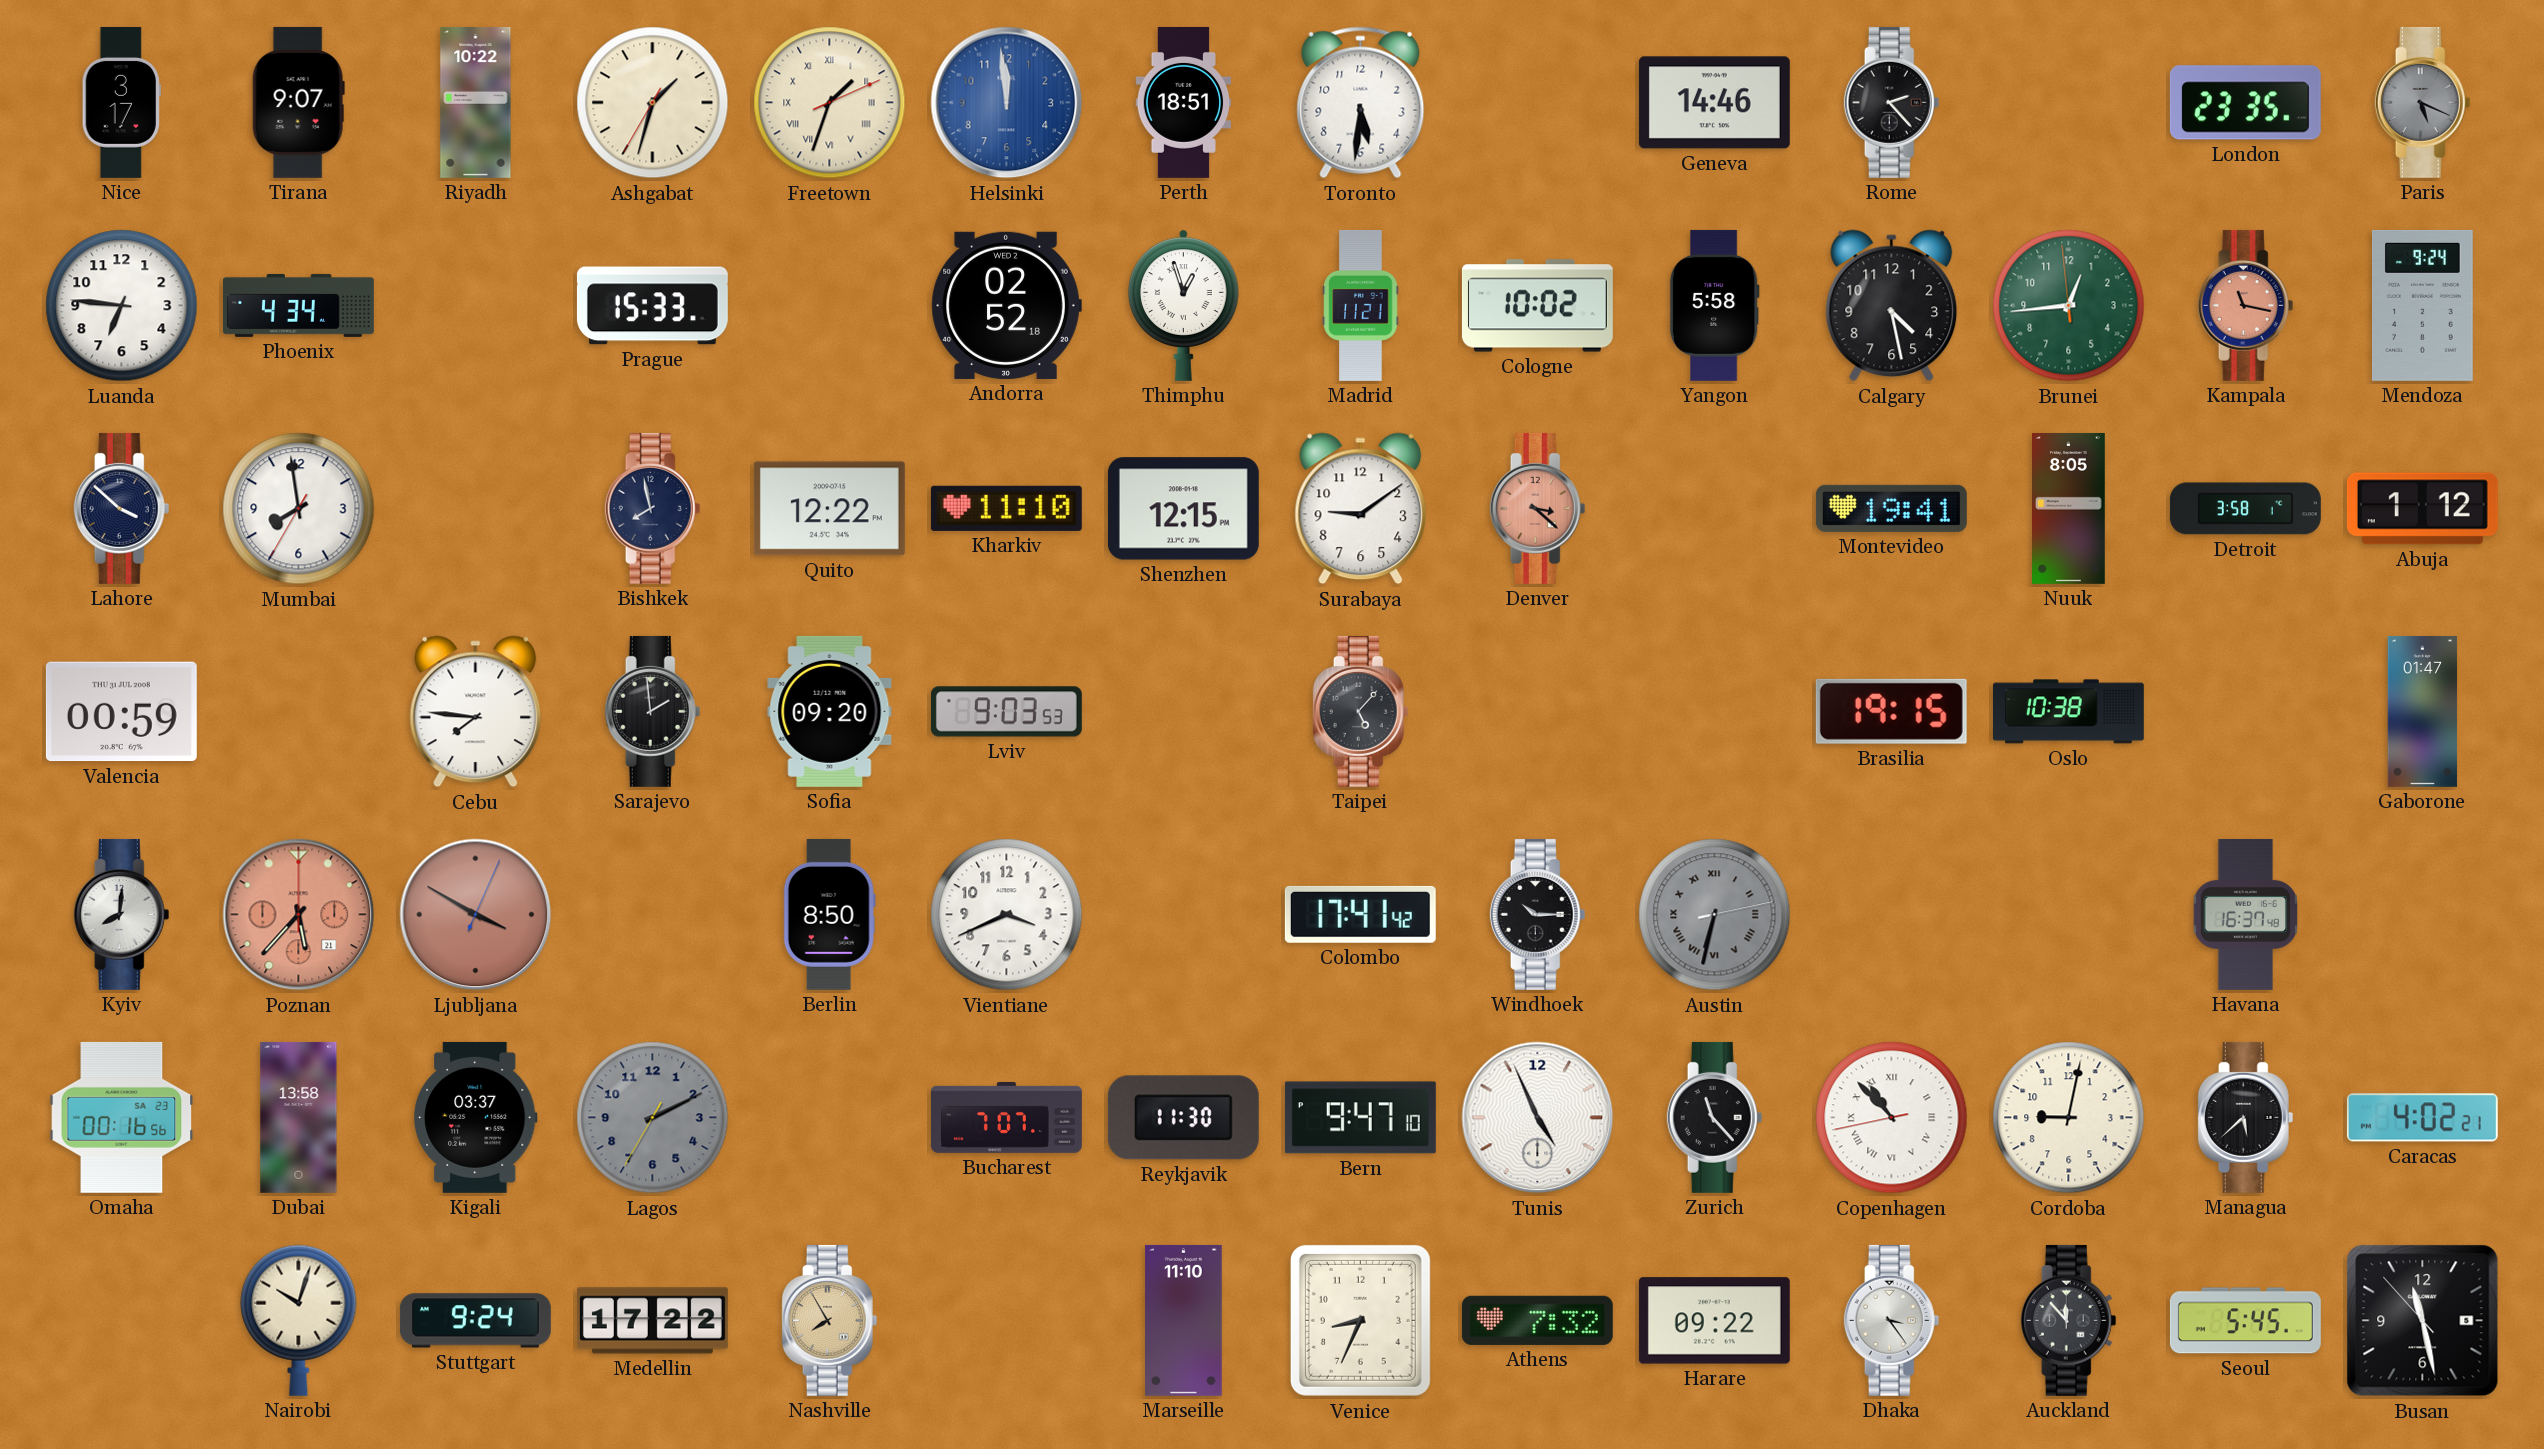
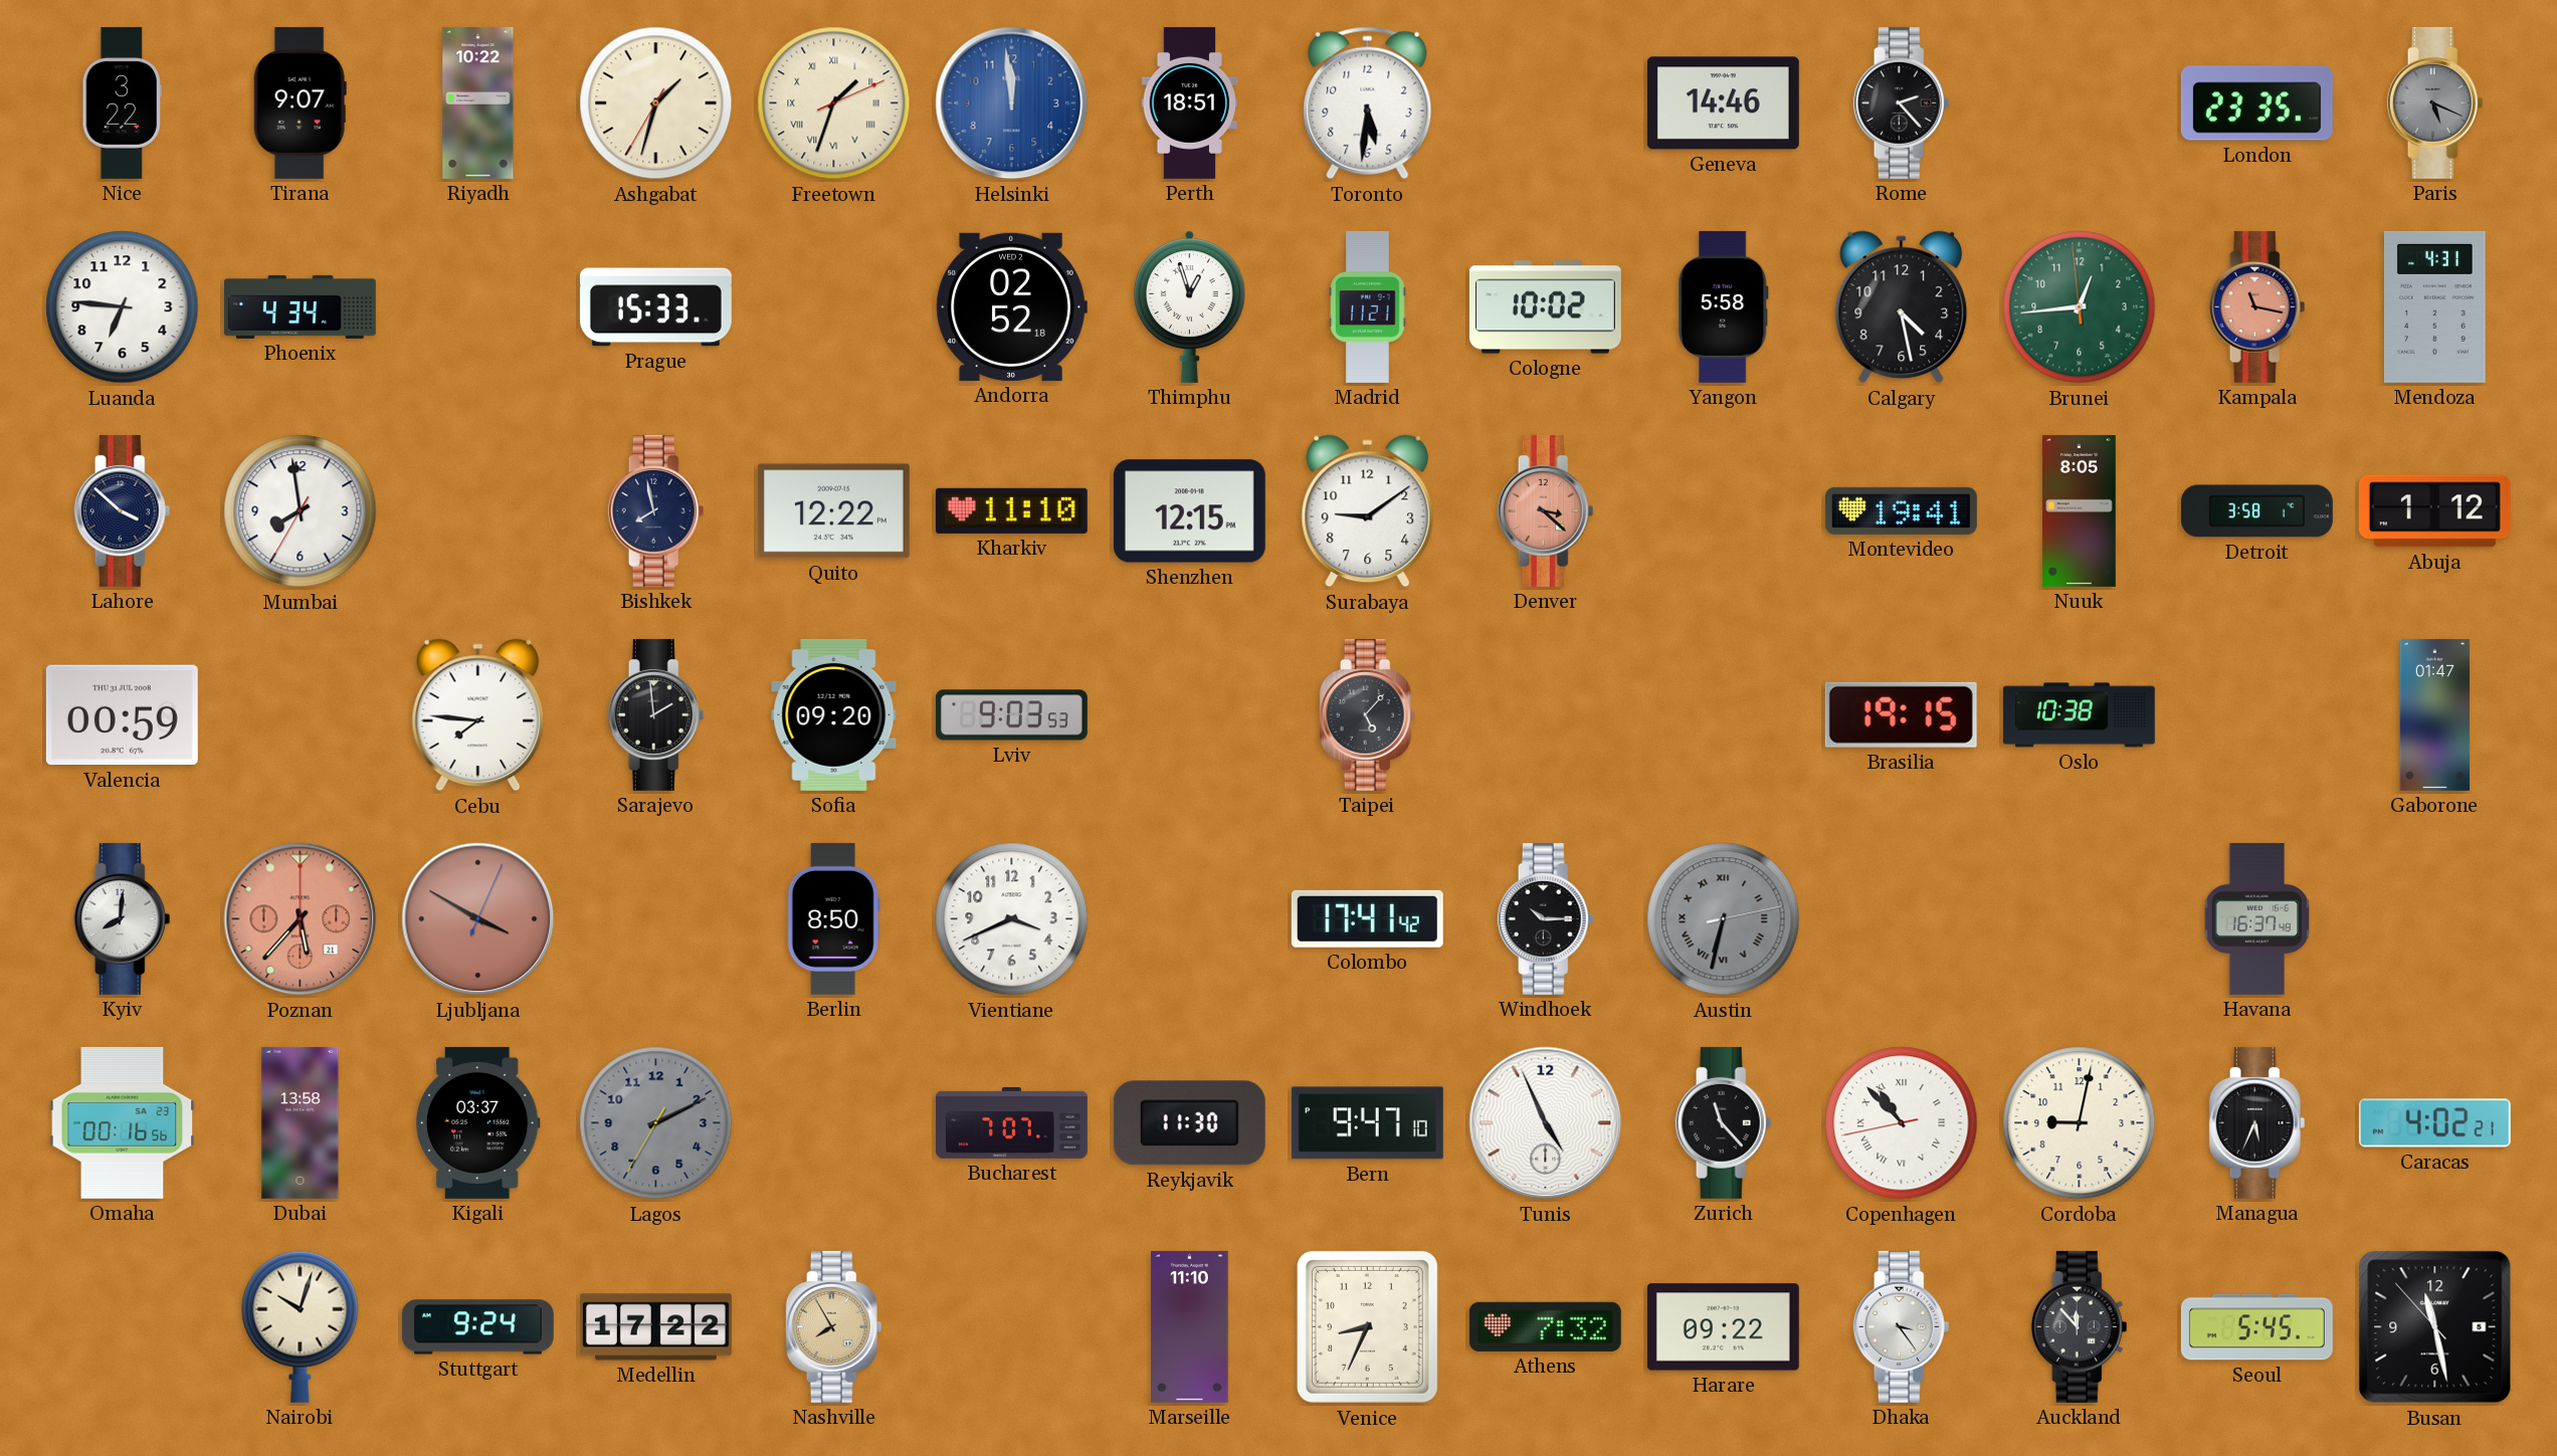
Nice: 3:17 -> 3:22
Mendoza: 9:24 -> 4:31
Managua: 5:38 -> 5:34
